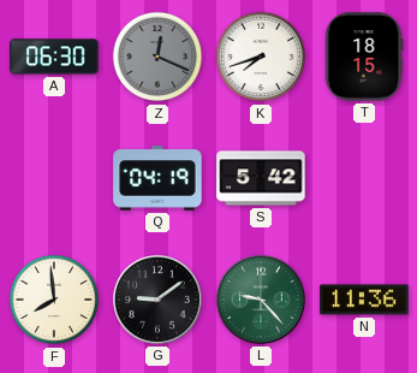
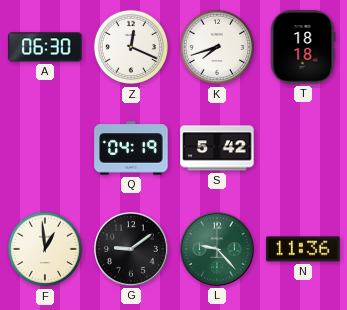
Z dial: grey -> white
T: 18:15 -> 18:18
F: 7:59 -> 12:59
